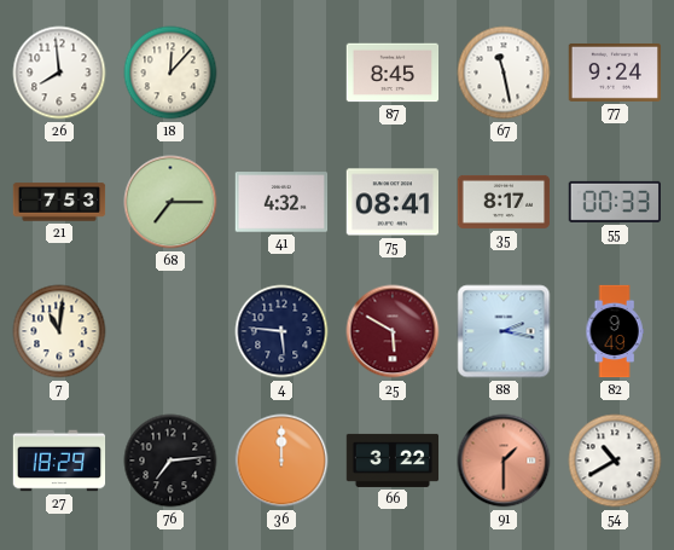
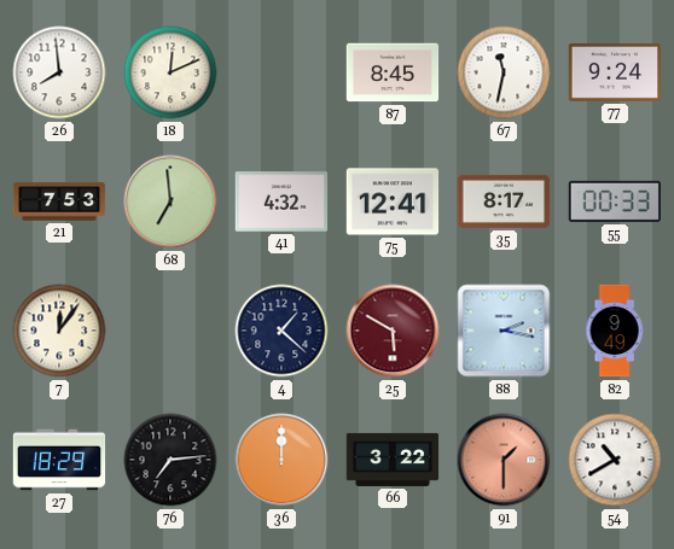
18: 12:07 -> 12:11
67: 11:28 -> 11:32
68: 7:15 -> 6:59
75: 08:41 -> 12:41
7: 11:01 -> 12:06
4: 5:46 -> 1:22
